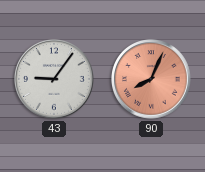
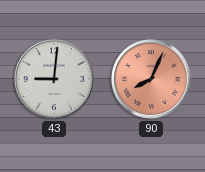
43: 9:06 -> 9:01
